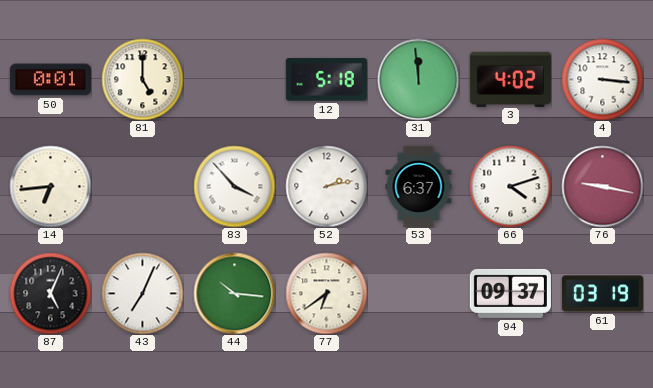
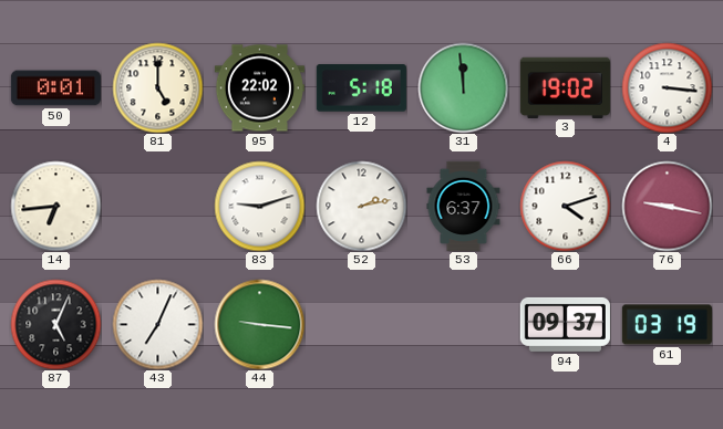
95: none -> 22:02
3: 4:02 -> 19:02
83: 3:53 -> 9:12
44: 10:16 -> 9:16
77: 6:39 -> none
